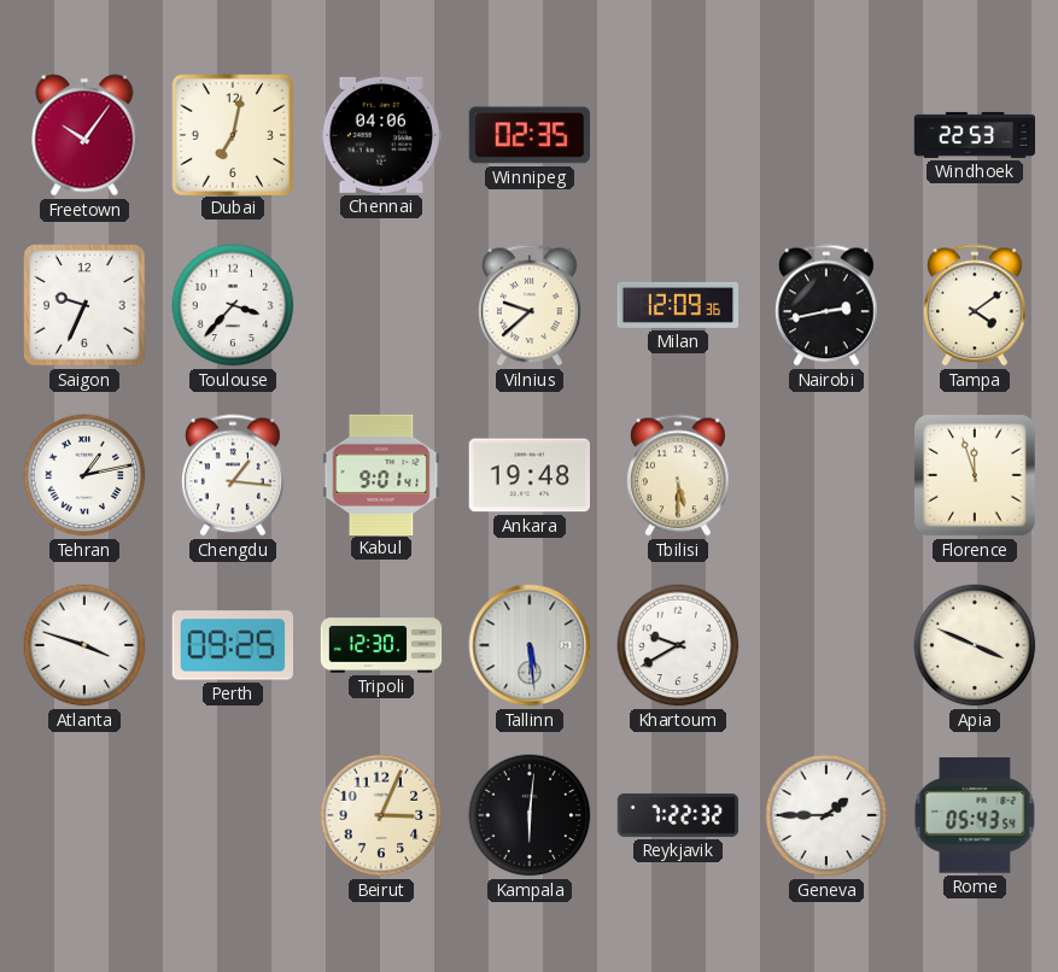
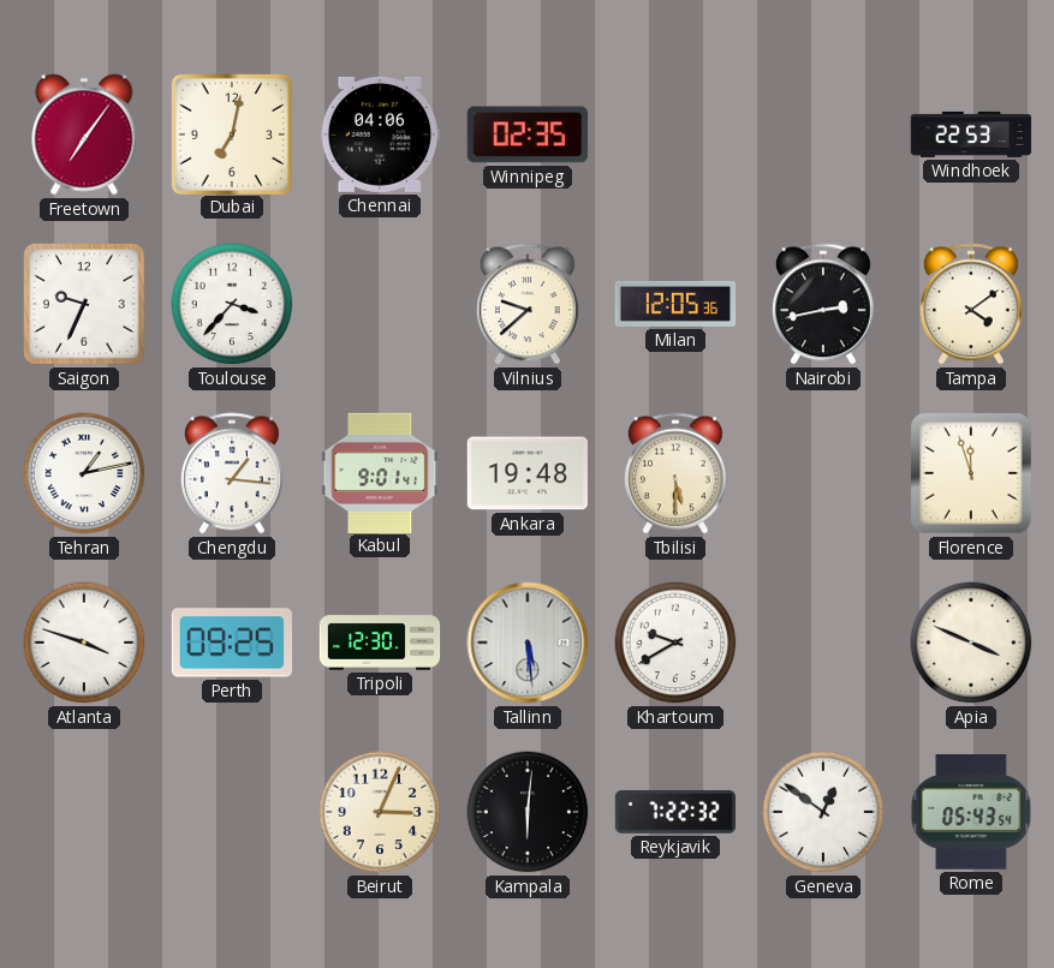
Freetown: 10:06 -> 7:06
Milan: 12:09 -> 12:05
Geneva: 1:45 -> 12:51
